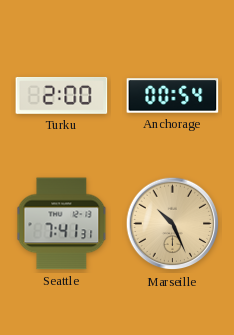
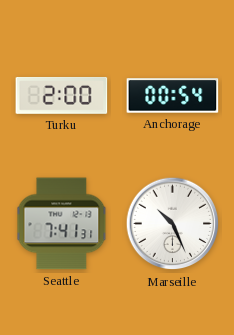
Marseille dial: champagne -> white
